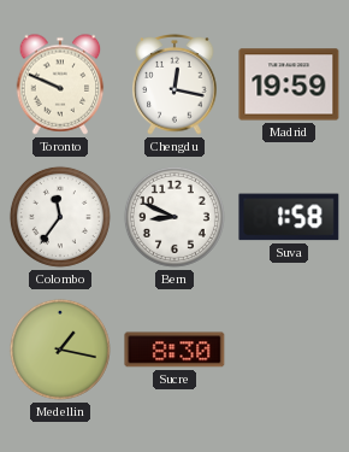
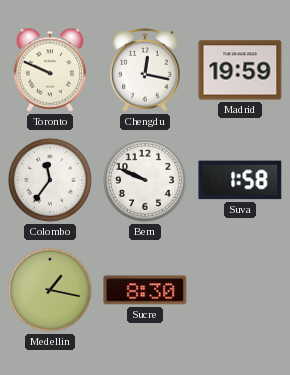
Bern: 8:49 -> 9:49
